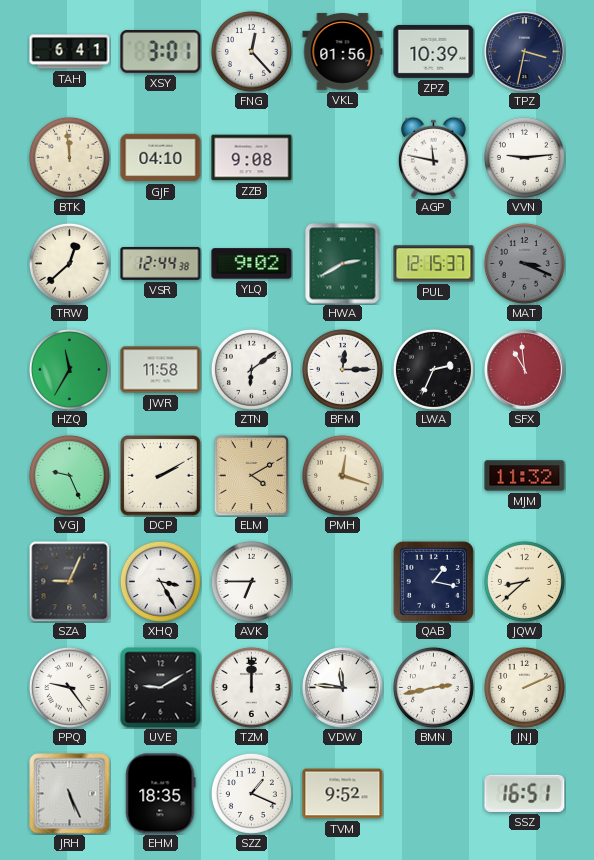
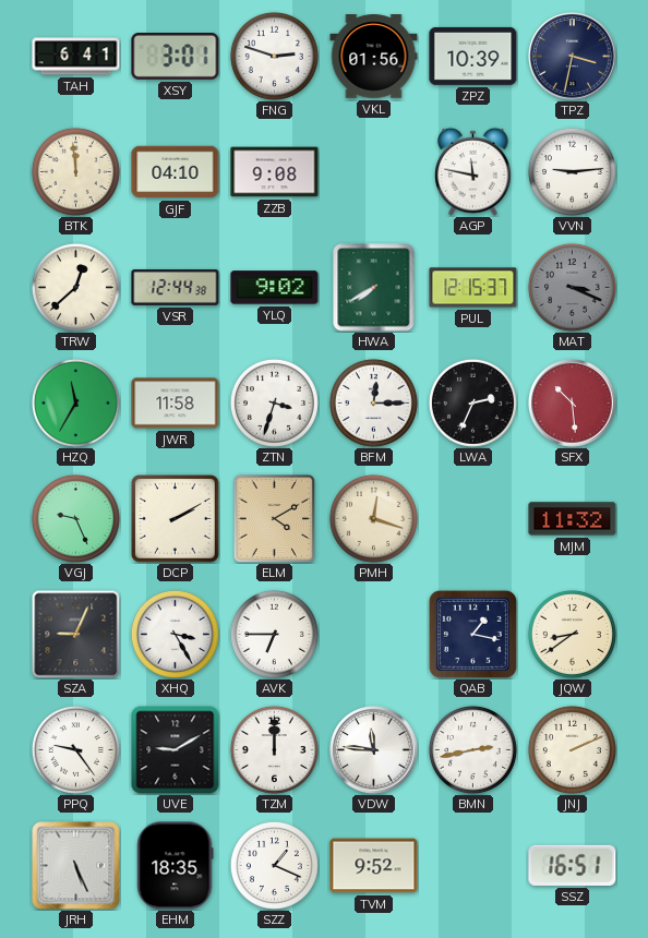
FNG: 12:23 -> 2:48
HWA: 2:40 -> 7:40
ZTN: 6:09 -> 3:33
SFX: 10:59 -> 10:29
JQW: 8:38 -> 8:39
